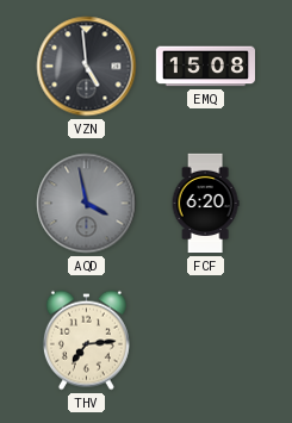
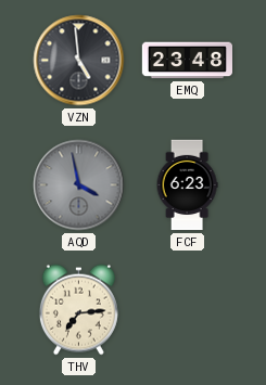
EMQ: 15:08 -> 23:48
FCF: 6:20 -> 6:23
